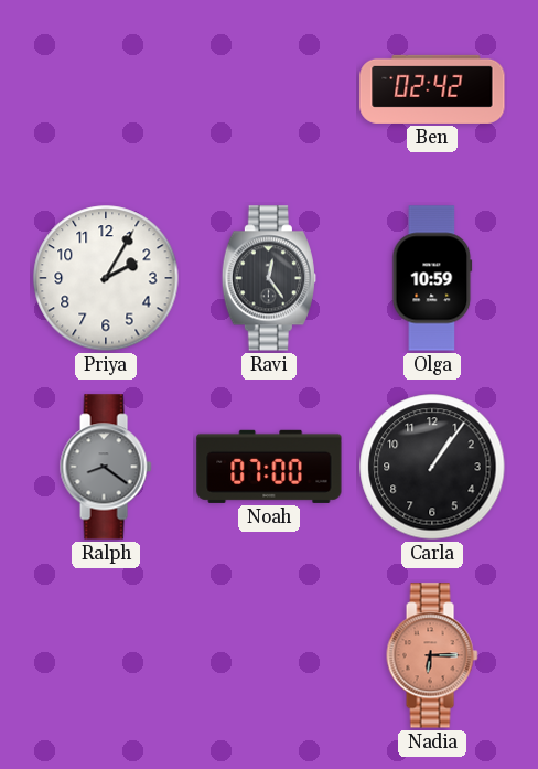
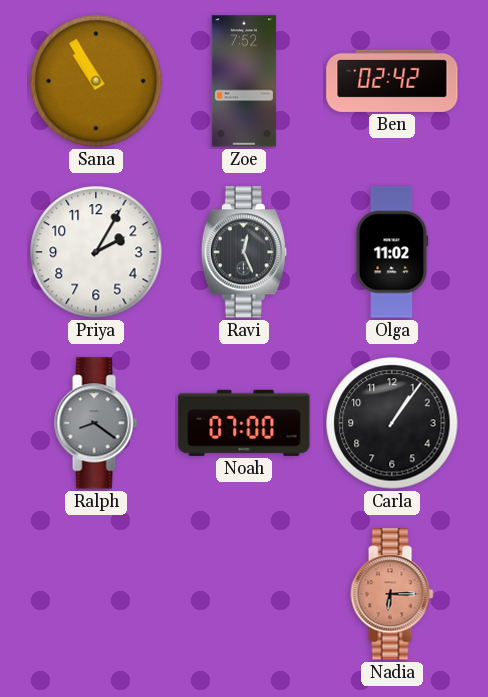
Sana: none -> 10:55
Zoe: none -> 7:52
Ravi: 12:24 -> 12:26
Olga: 10:59 -> 11:02
